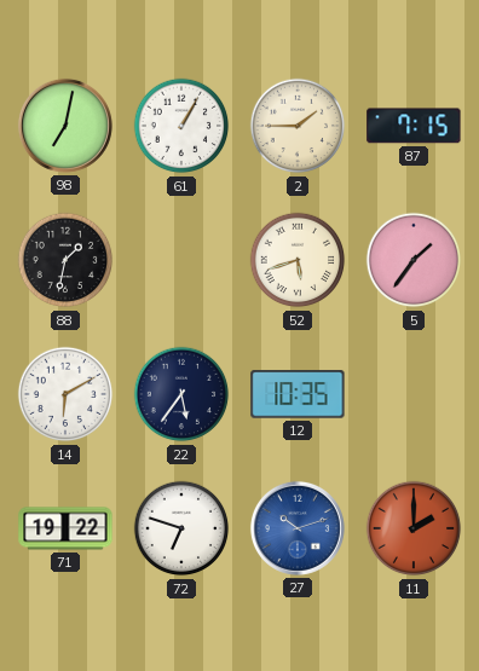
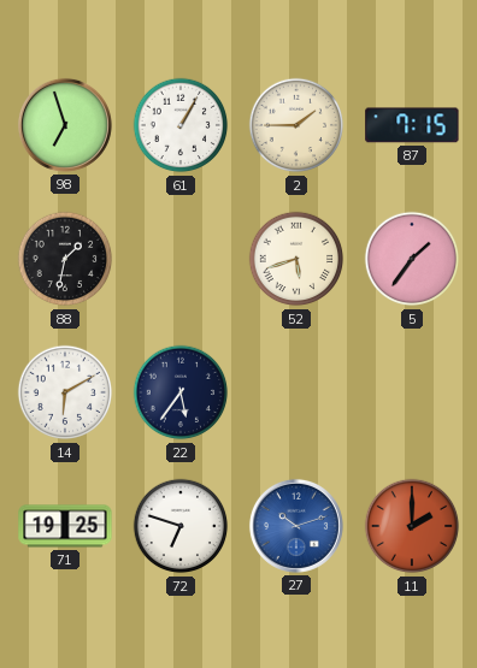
98: 7:02 -> 6:57
12: 10:35 -> none
71: 19:22 -> 19:25
